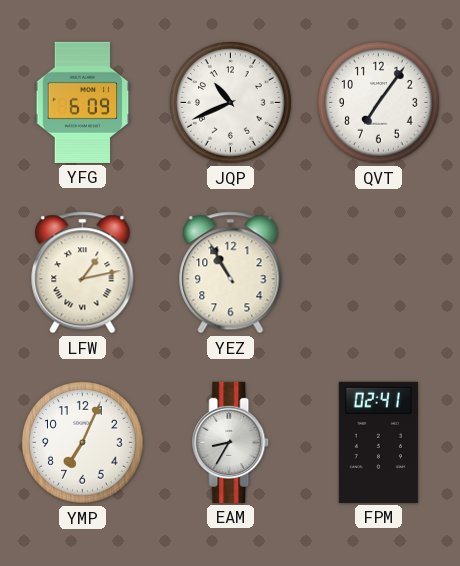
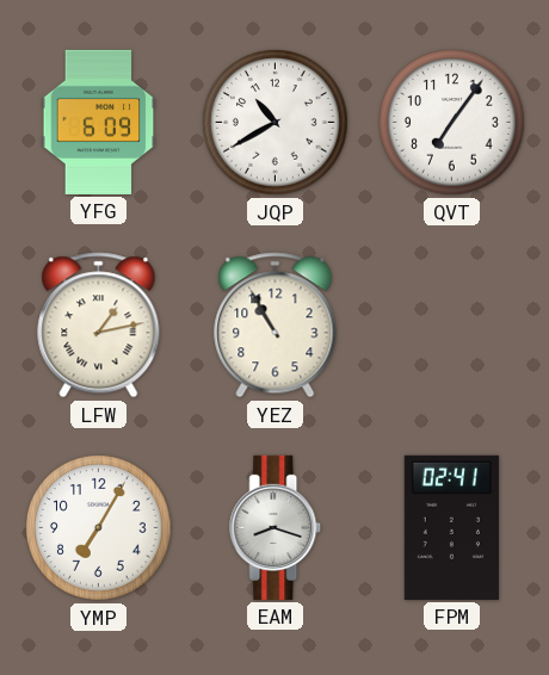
JQP: 10:41 -> 10:40
YMP: 7:04 -> 7:05
EAM: 8:35 -> 8:18
